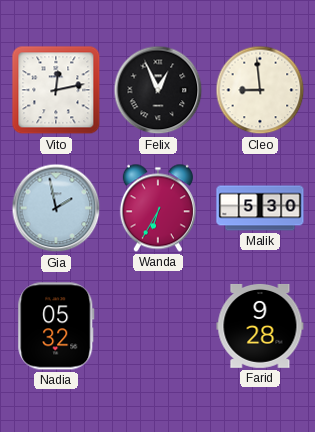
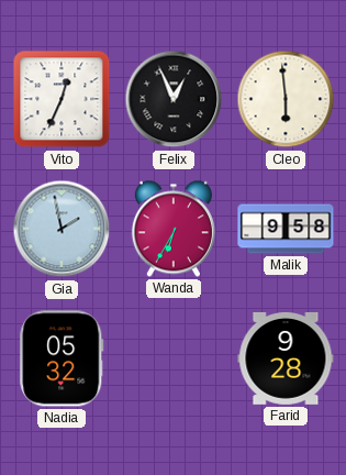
Vito: 12:13 -> 12:34
Cleo: 8:59 -> 5:59
Malik: 5:30 -> 9:58
